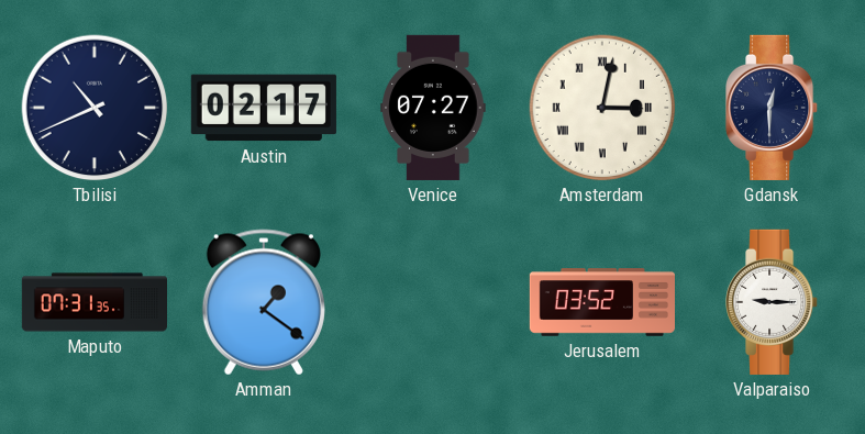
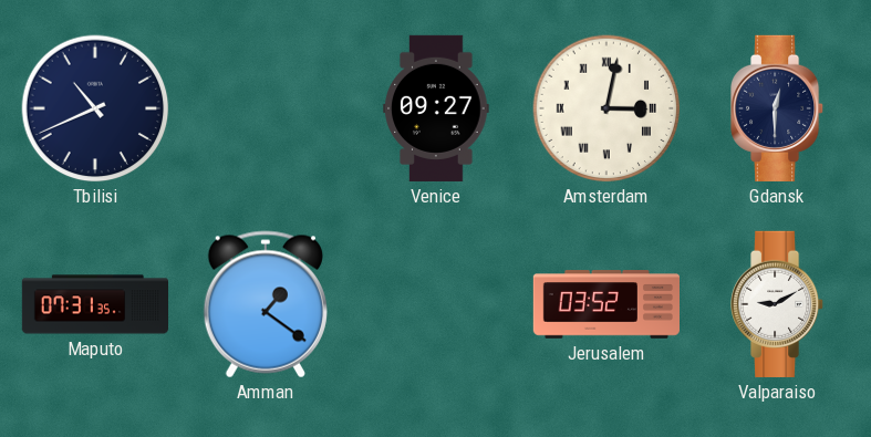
Austin: 02:17 -> none
Venice: 07:27 -> 09:27
Valparaiso: 9:15 -> 9:10
